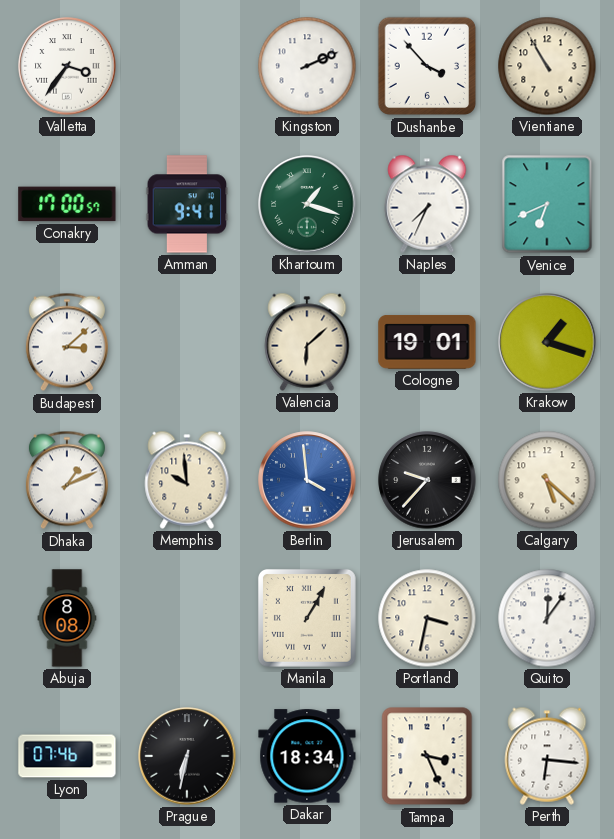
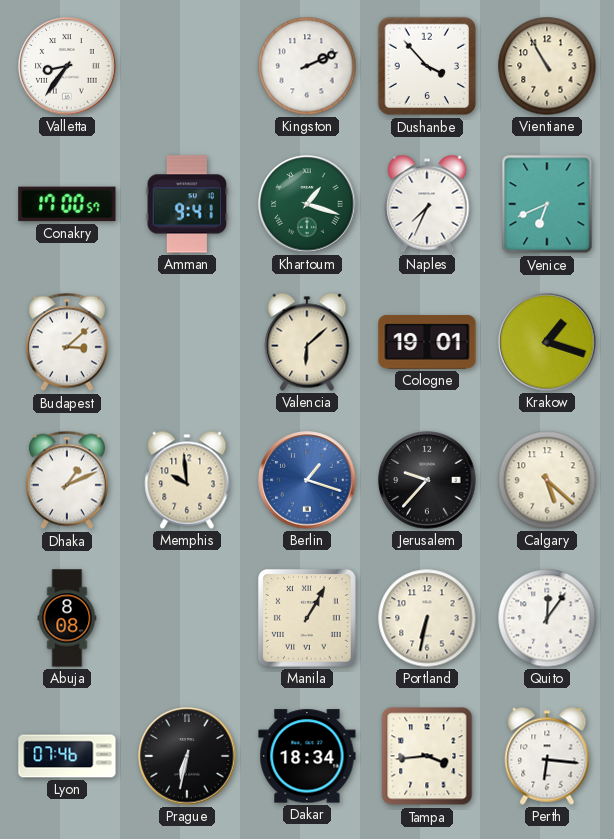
Valletta: 3:36 -> 8:36
Berlin: 3:59 -> 1:18
Portland: 3:32 -> 6:32
Tampa: 3:26 -> 3:44
